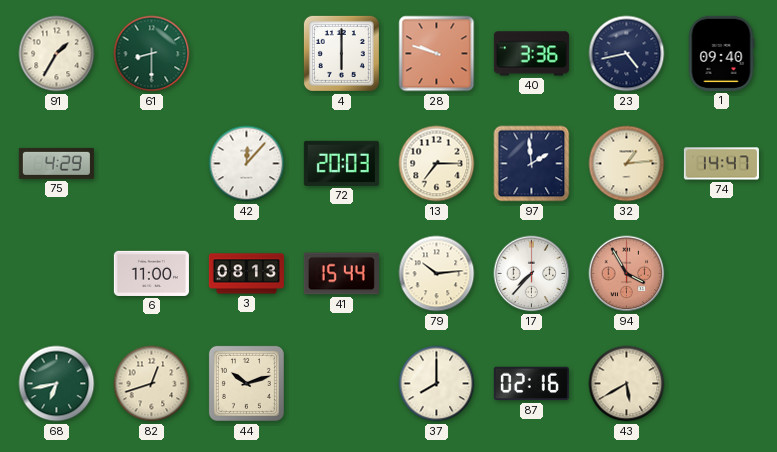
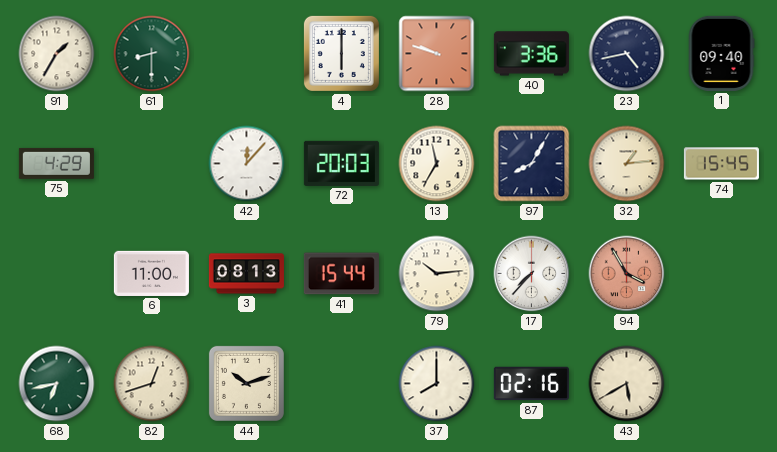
13: 7:15 -> 11:35
97: 1:59 -> 8:05
74: 14:47 -> 15:45
